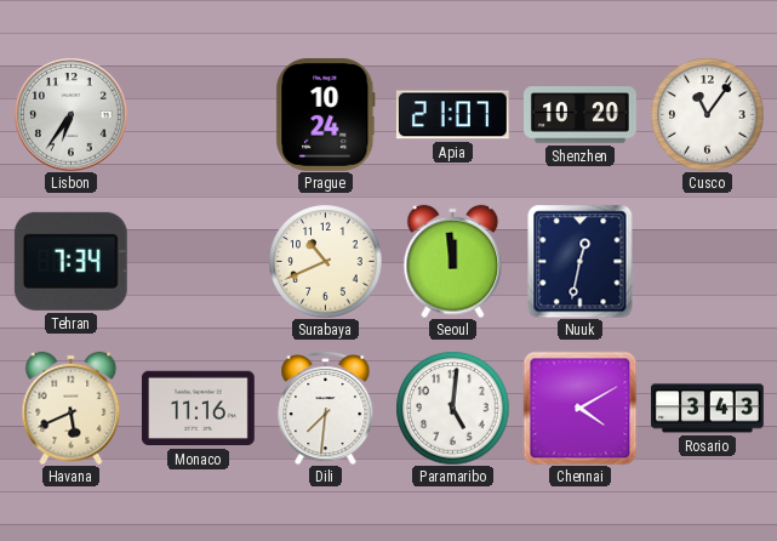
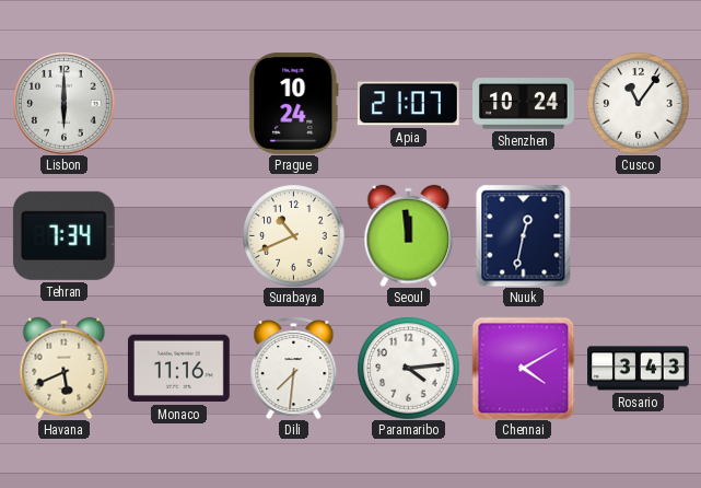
Lisbon: 6:36 -> 6:00
Shenzhen: 10:20 -> 10:24
Paramaribo: 5:01 -> 4:14
